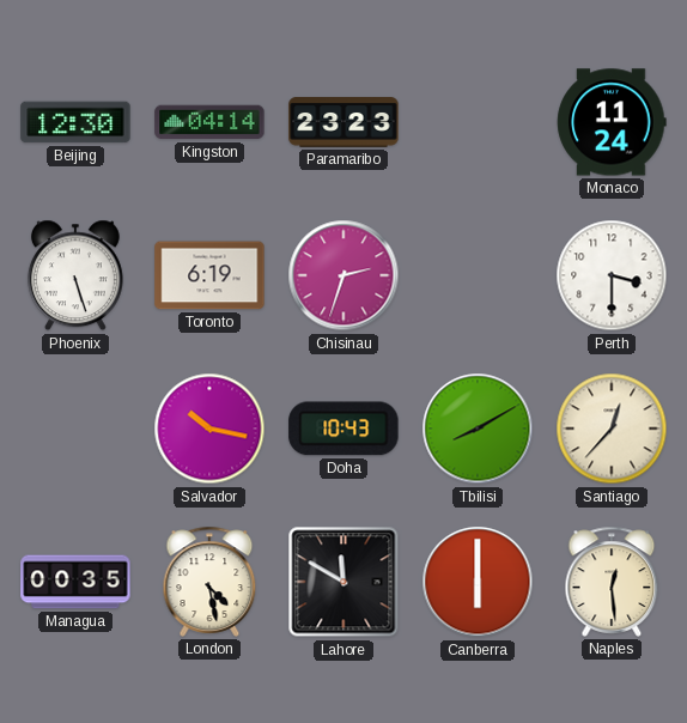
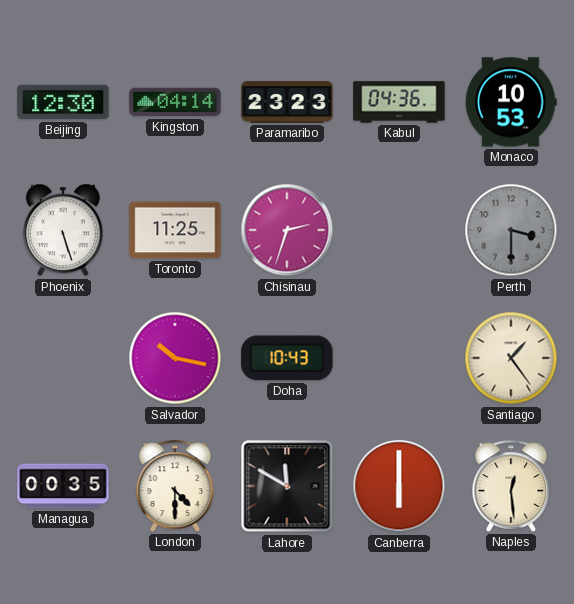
Kabul: none -> 04:36
Monaco: 11:24 -> 10:53
Toronto: 6:19 -> 11:25
Perth dial: white -> grey
Tbilisi: 8:10 -> none
Santiago: 12:37 -> 1:24
London: 4:28 -> 4:30
